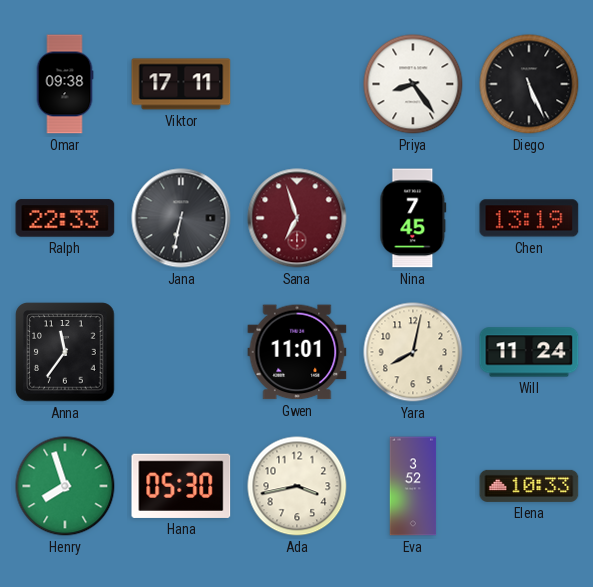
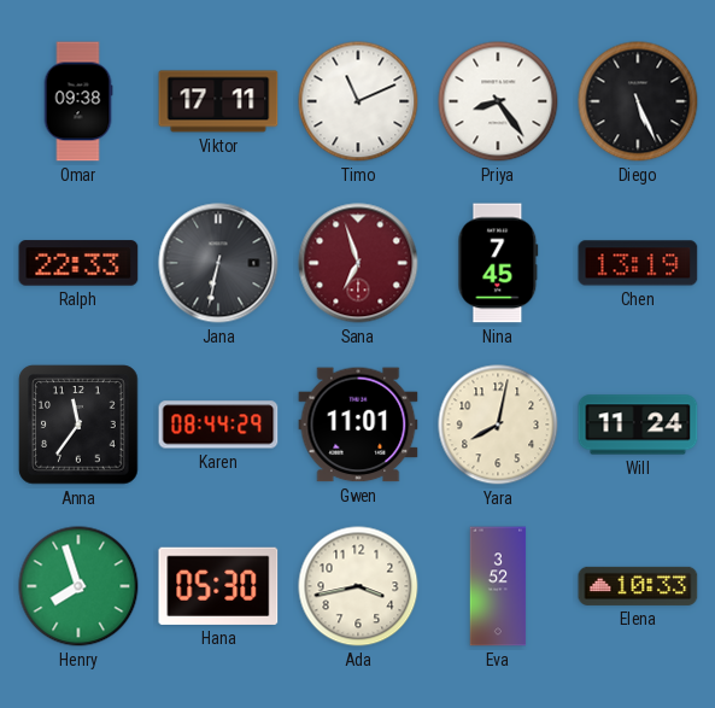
Timo: none -> 11:11
Karen: none -> 08:44
